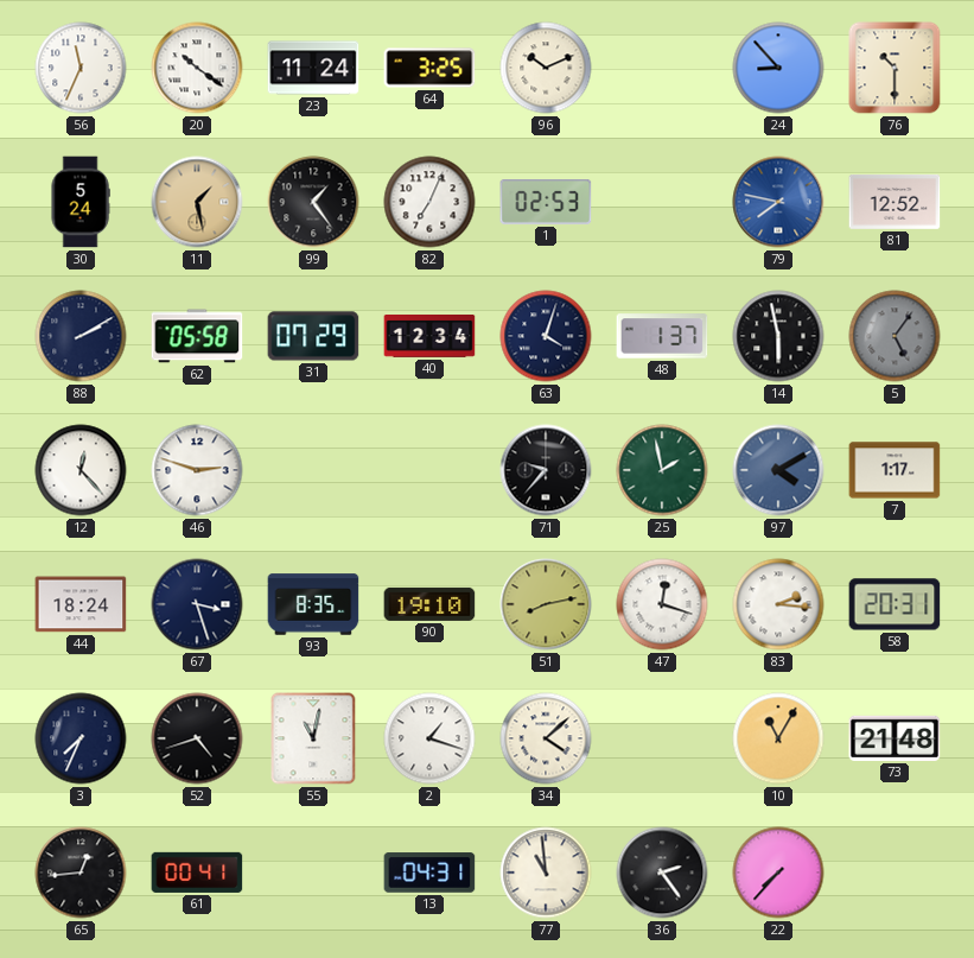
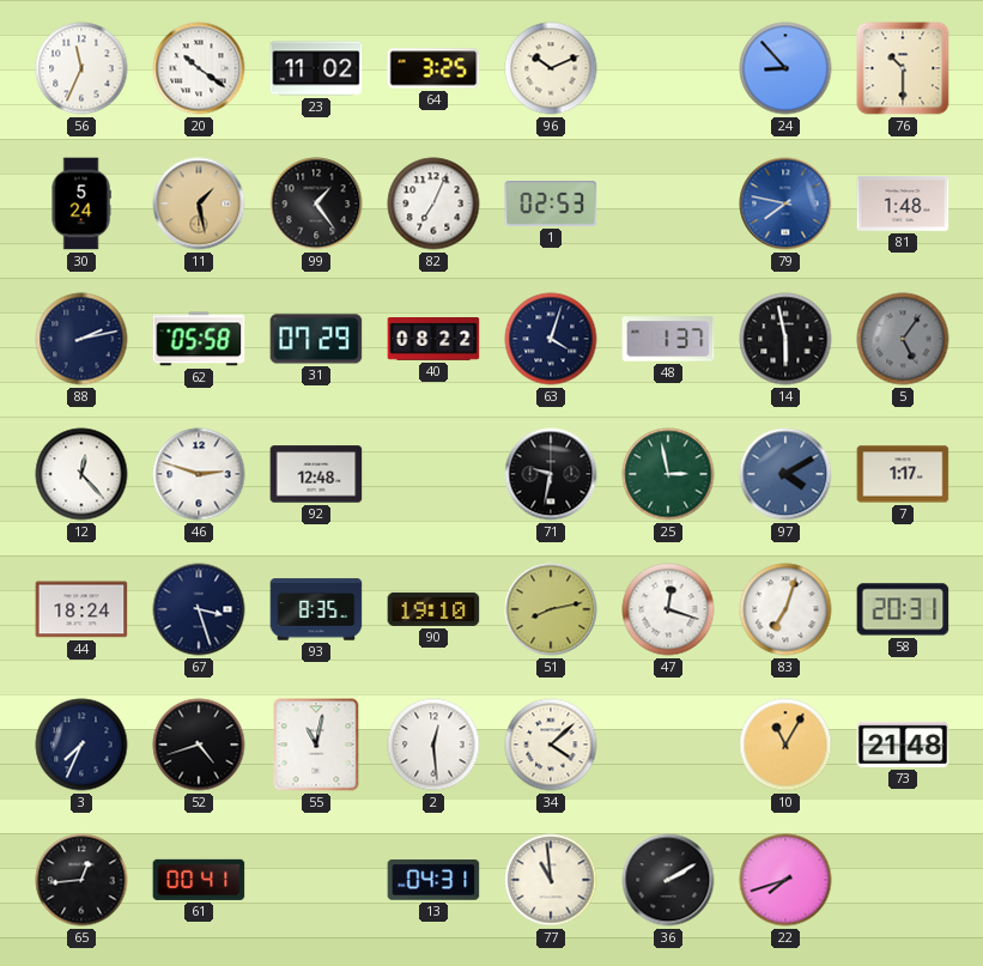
23: 11:24 -> 11:02
81: 12:52 -> 1:48
88: 2:10 -> 2:13
40: 12:34 -> 08:22
92: none -> 12:48
71: 9:37 -> 9:32
25: 1:58 -> 2:58
83: 2:16 -> 7:03
2: 1:18 -> 12:29
36: 2:24 -> 2:10
22: 7:37 -> 7:42
